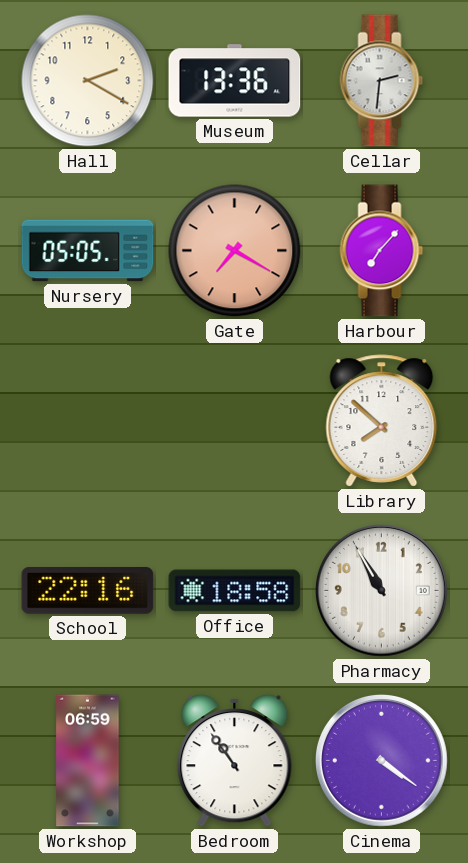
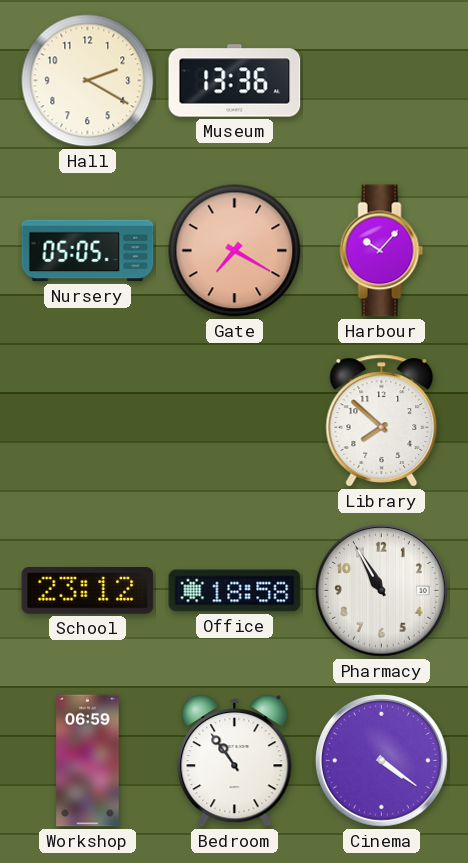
Cellar: 2:31 -> none
Harbour: 7:07 -> 10:07
School: 22:16 -> 23:12
